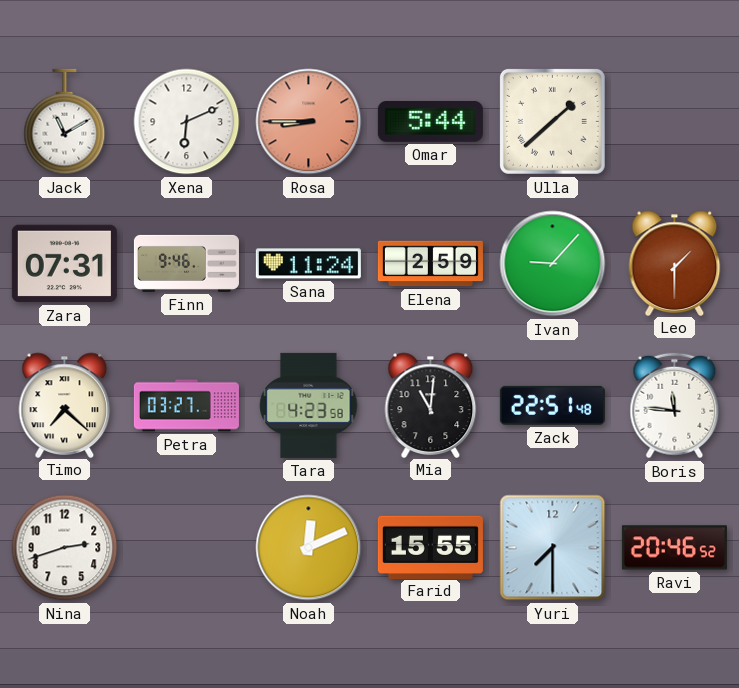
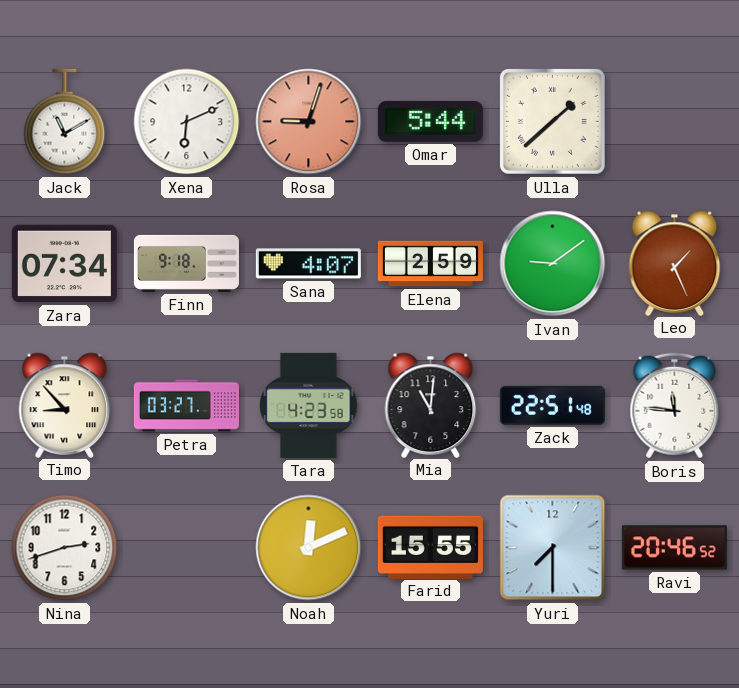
Rosa: 8:45 -> 9:03
Zara: 07:31 -> 07:34
Finn: 9:46 -> 9:18
Sana: 11:24 -> 4:07
Ivan: 9:07 -> 9:09
Leo: 1:30 -> 1:26
Timo: 7:22 -> 8:53
